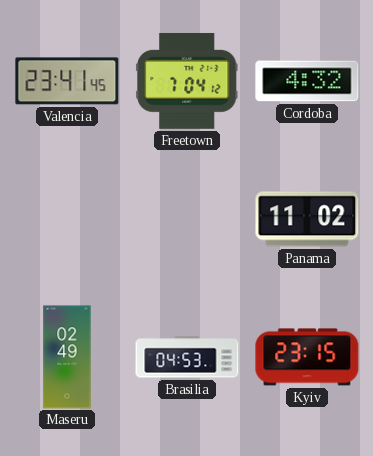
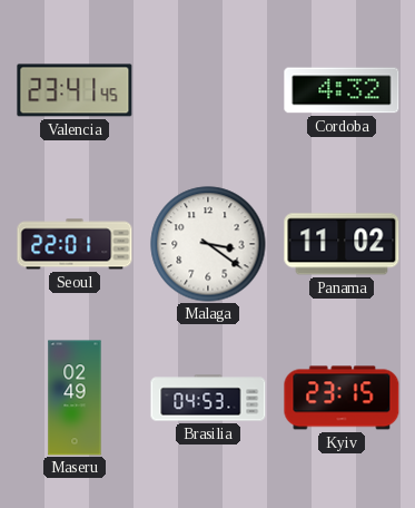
Freetown: 7:04 -> none
Seoul: none -> 22:01
Malaga: none -> 3:21
